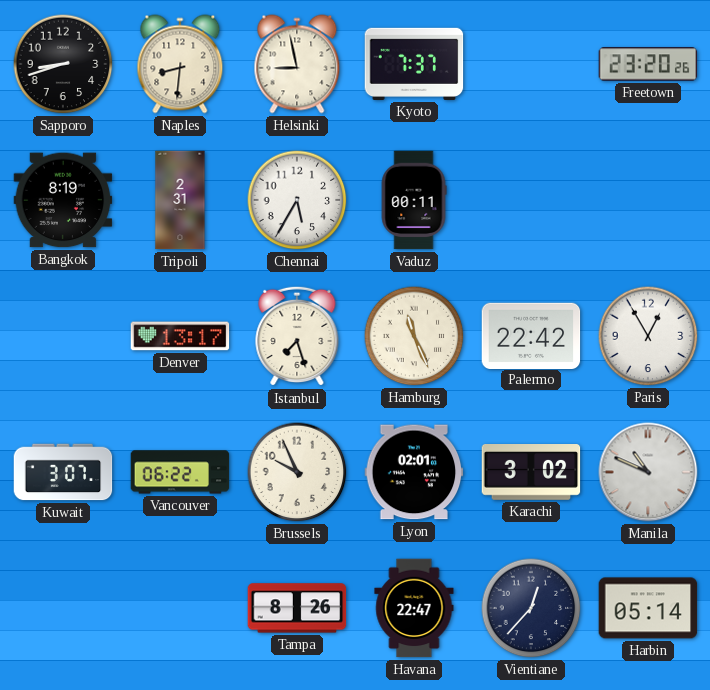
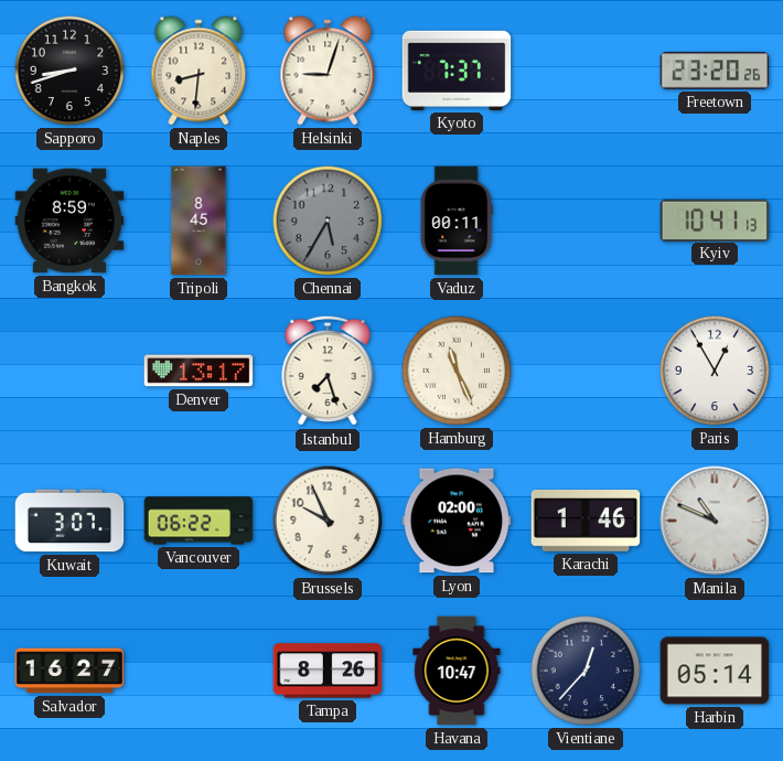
Helsinki: 8:58 -> 9:03
Bangkok: 8:19 -> 8:59
Tripoli: 2:31 -> 8:45
Chennai dial: white -> grey
Kyiv: none -> 10:41
Palermo: 22:42 -> none
Lyon: 02:01 -> 02:00
Karachi: 3:02 -> 1:46
Salvador: none -> 16:27
Havana: 22:47 -> 10:47
